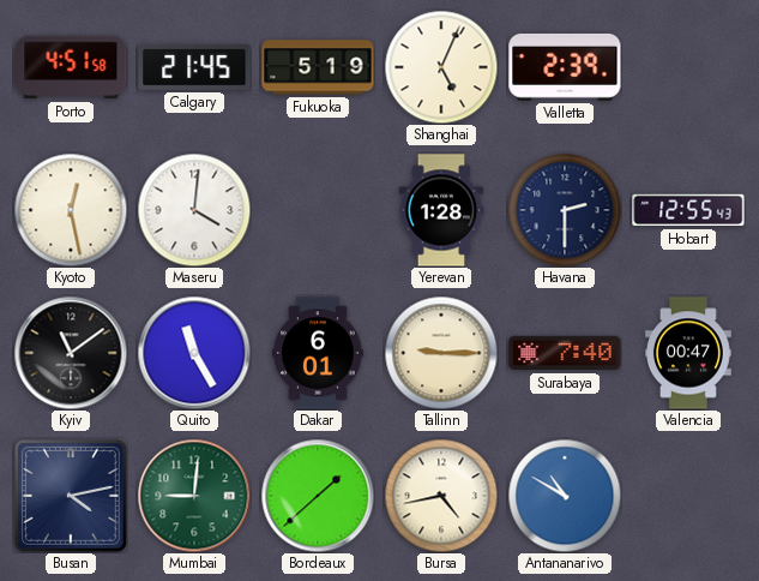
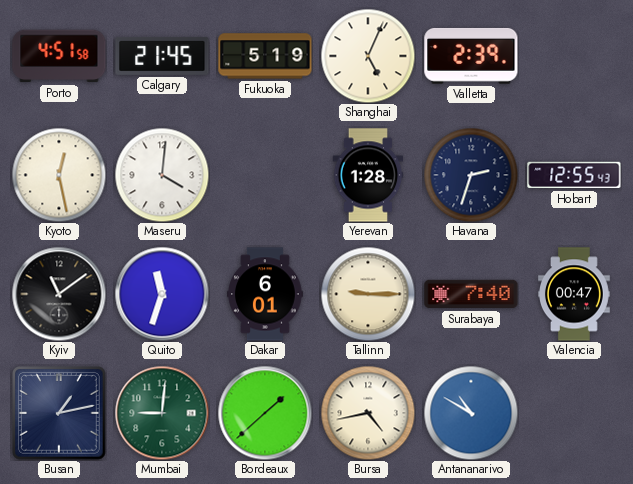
Havana: 2:30 -> 2:33
Quito: 11:25 -> 11:33
Busan: 4:13 -> 1:13
